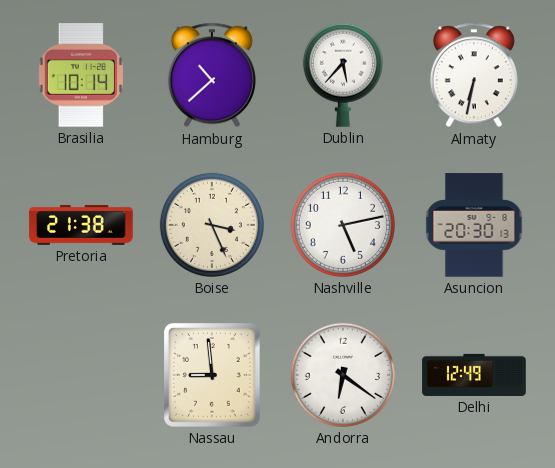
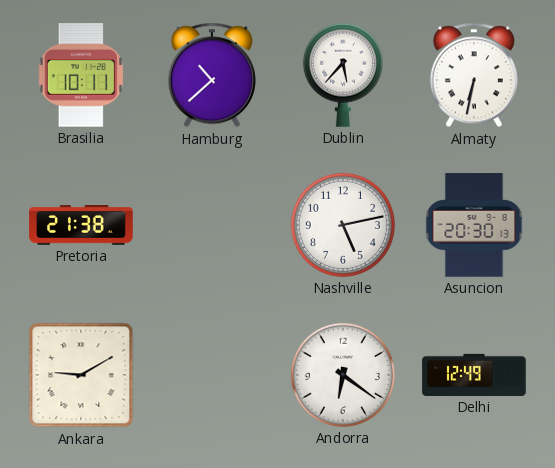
Brasilia: 10:14 -> 10:11
Boise: 3:26 -> none
Ankara: none -> 9:10
Nassau: 8:59 -> none
